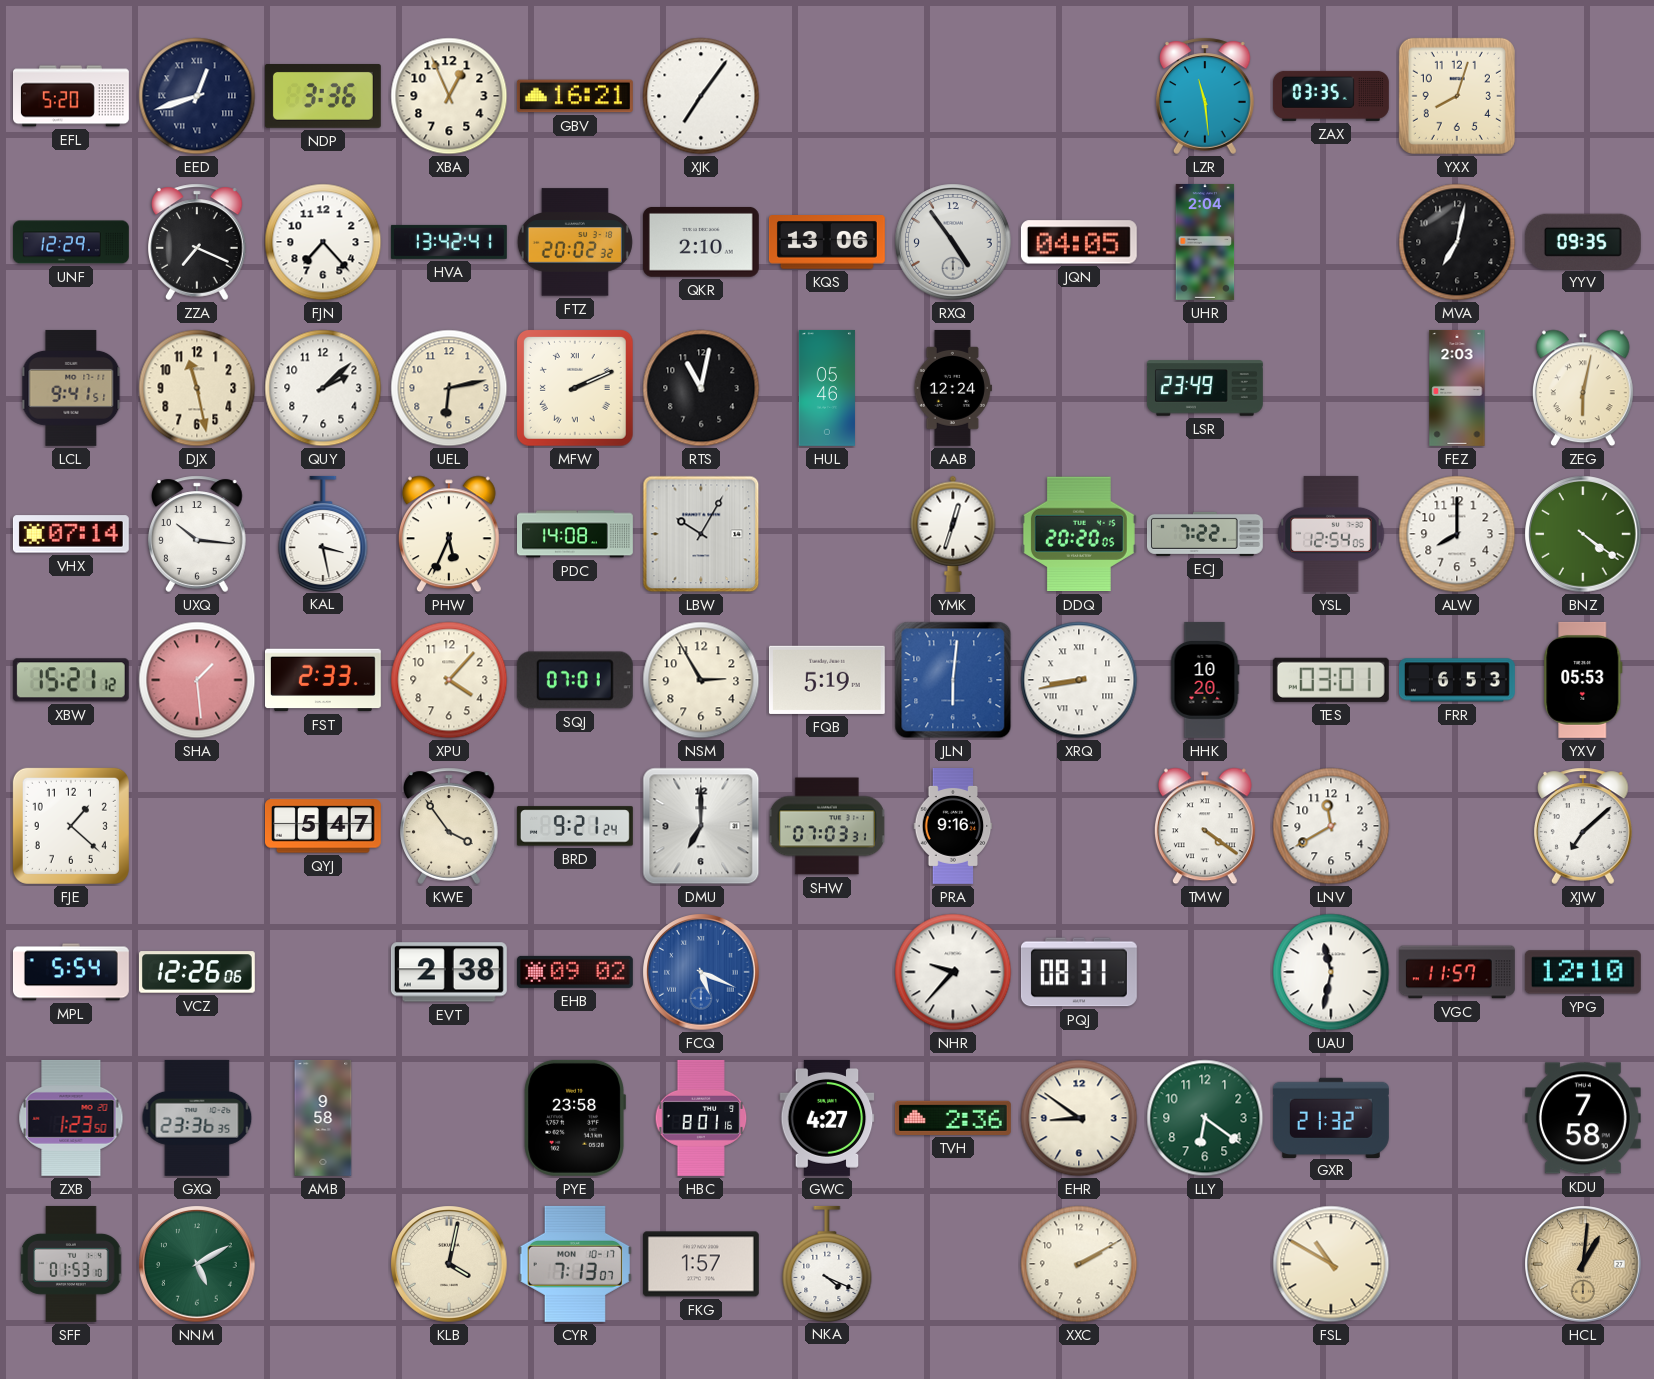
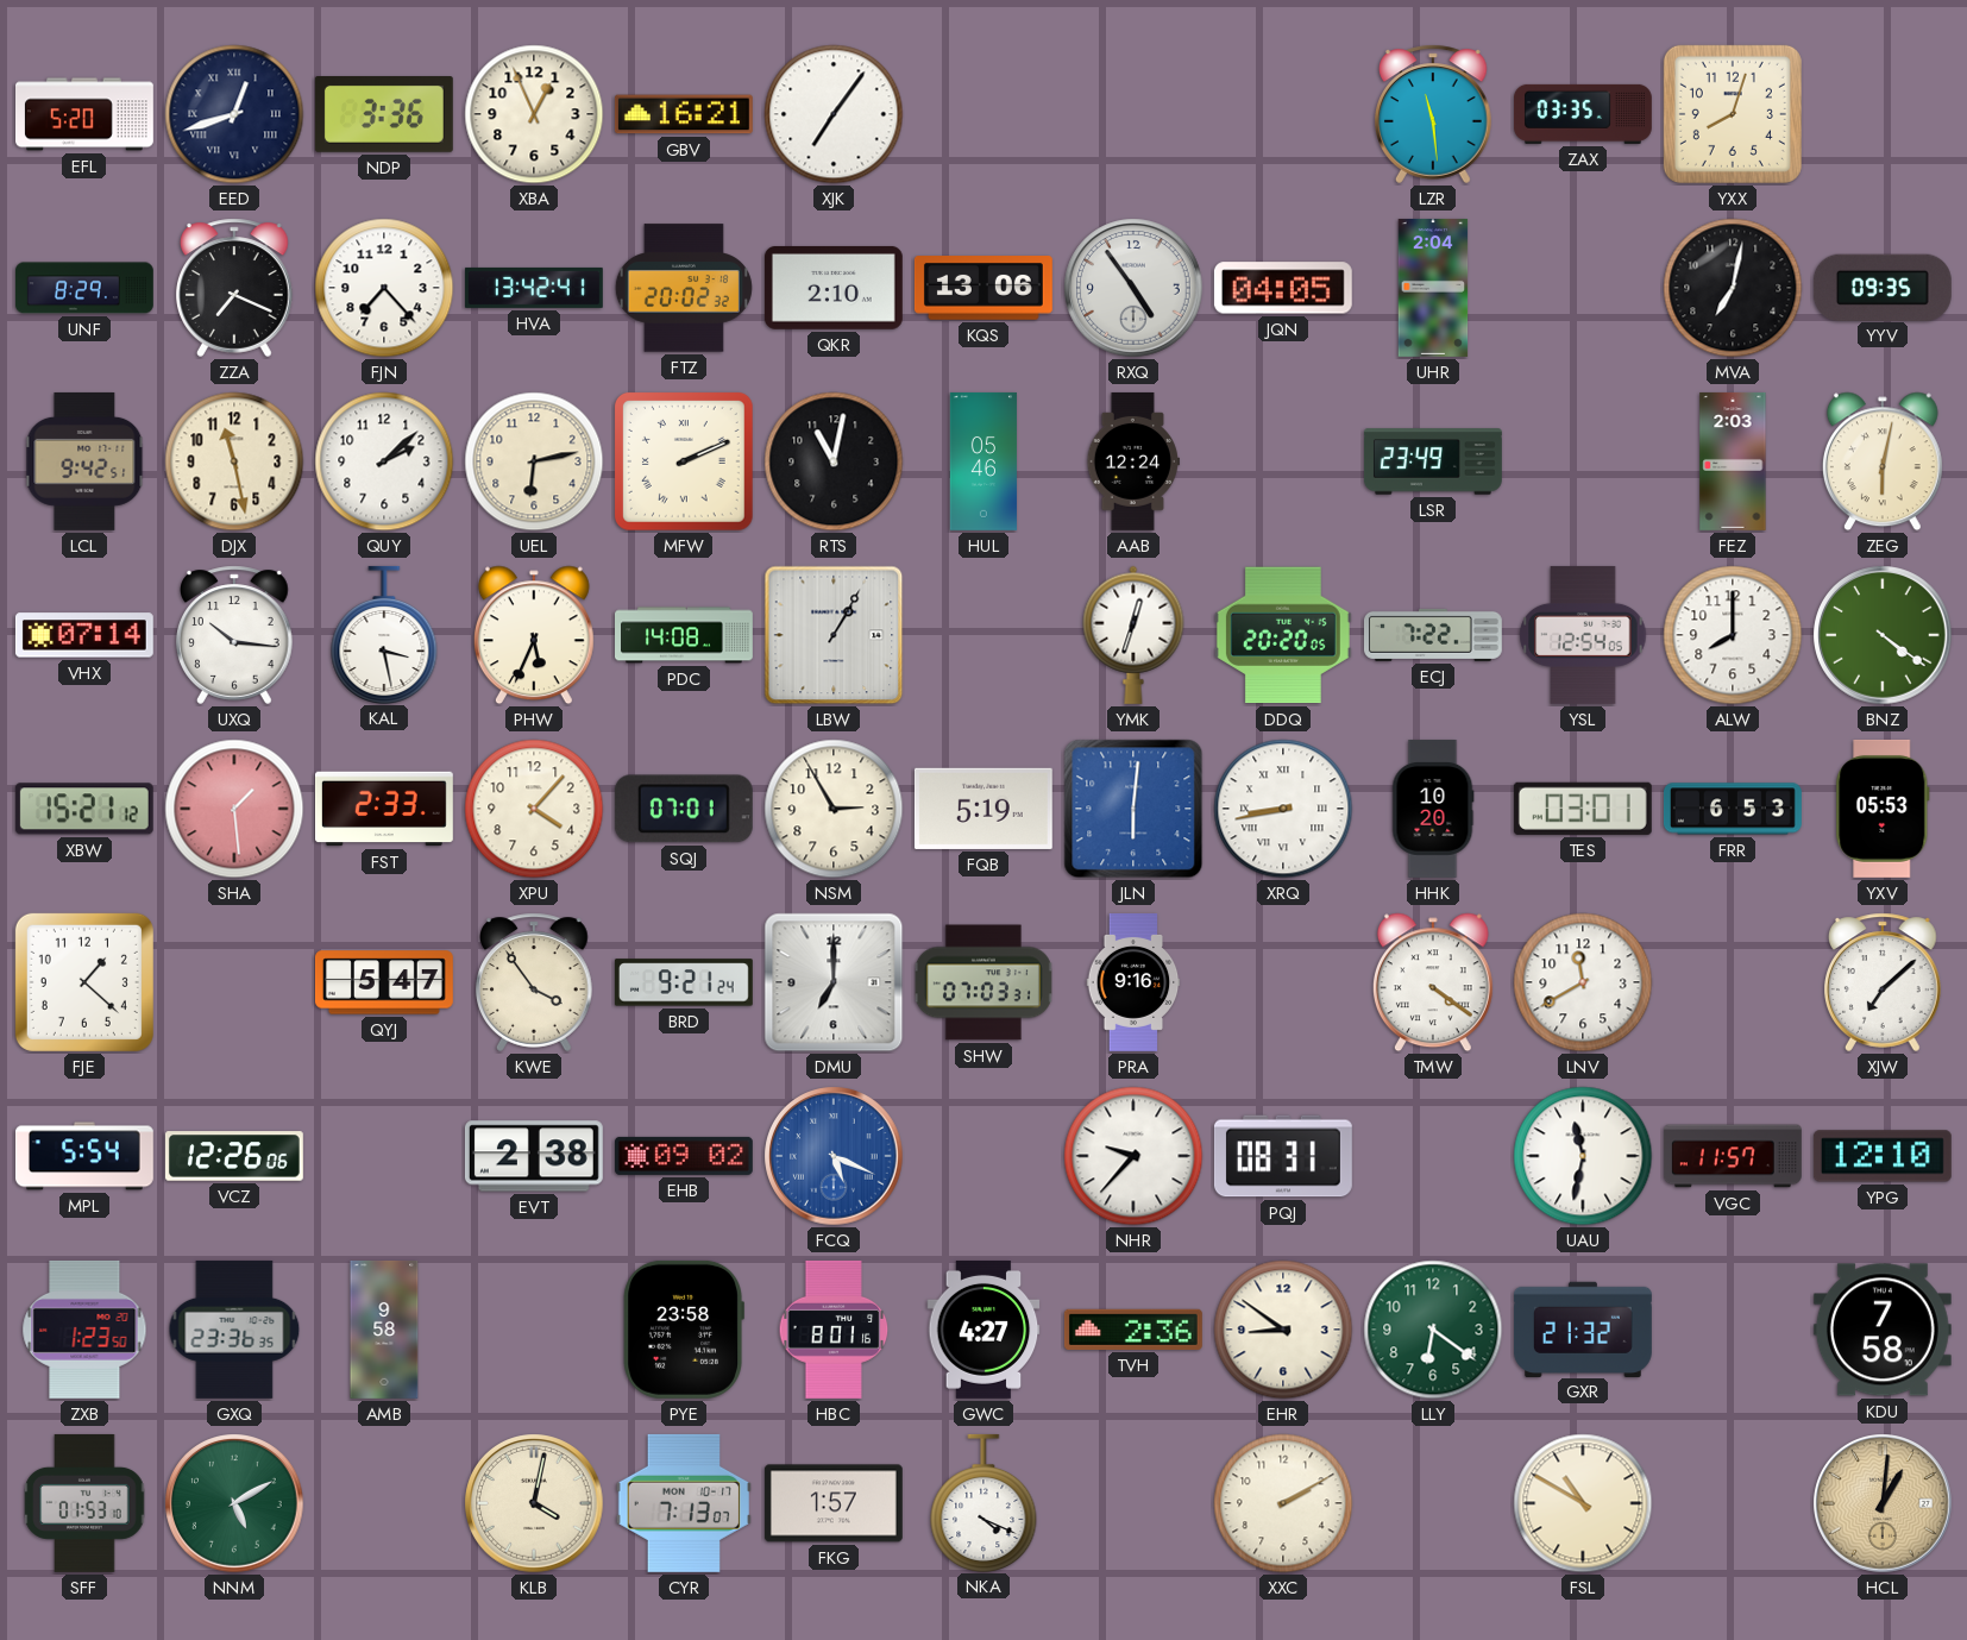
UNF: 12:29 -> 8:29
LCL: 9:41 -> 9:42
LBW: 10:05 -> 1:05
